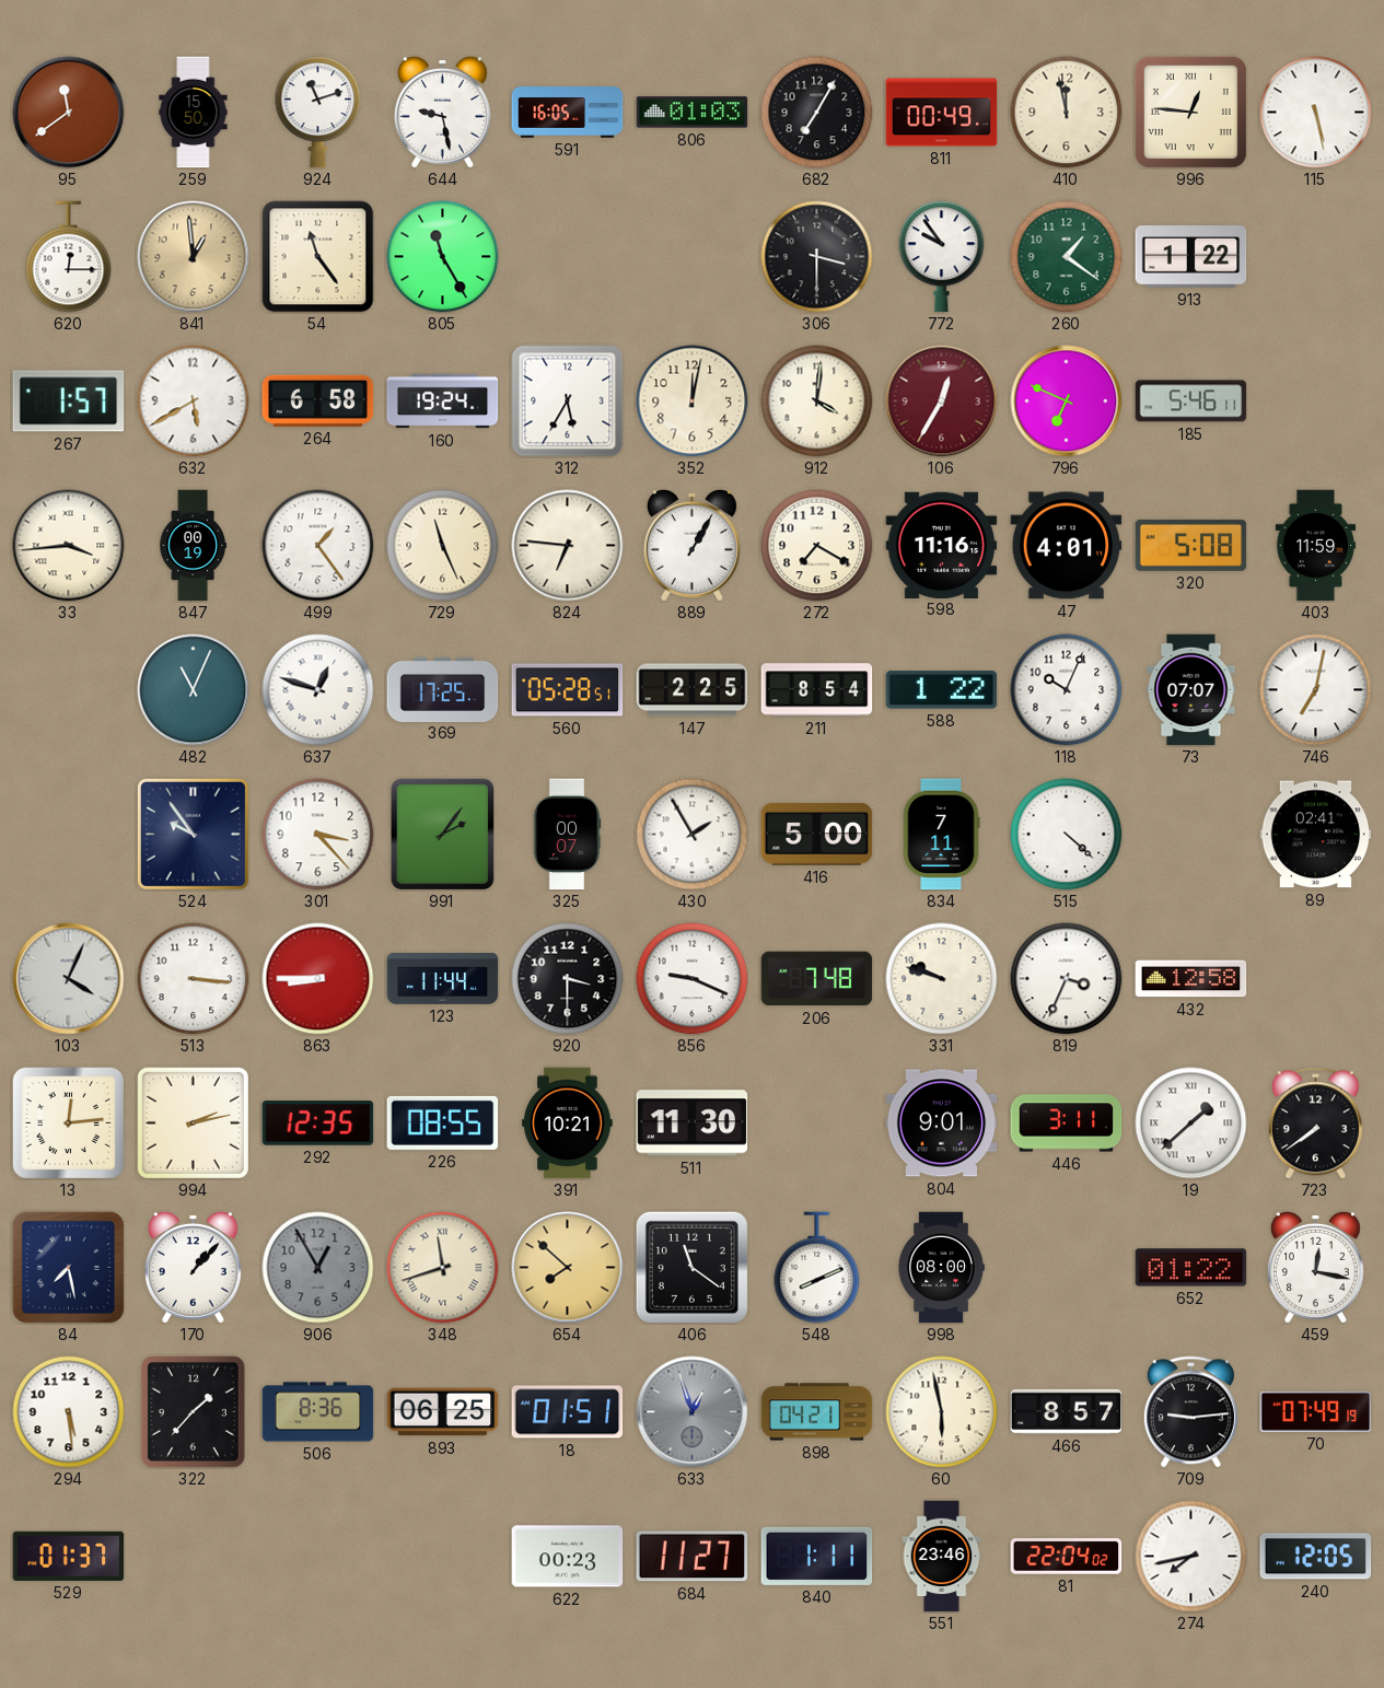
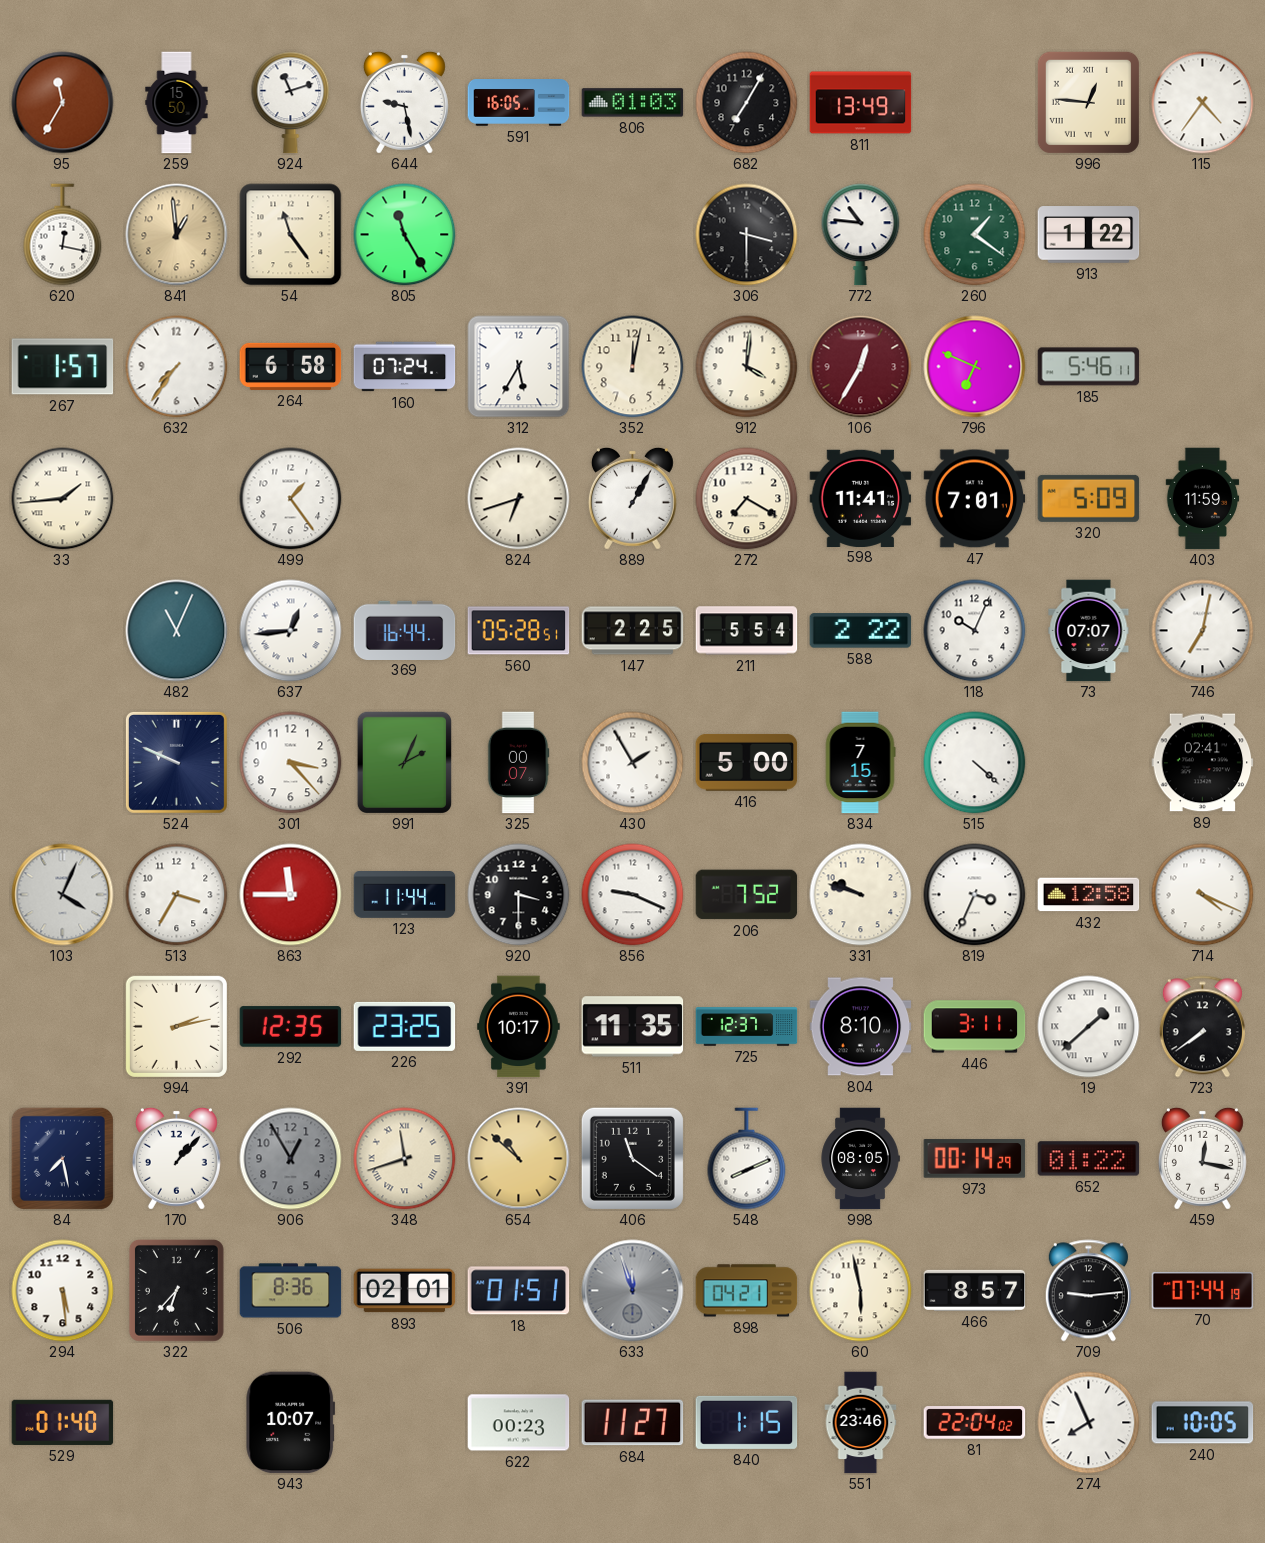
95: 11:39 -> 11:35
811: 00:49 -> 13:49
410: 11:58 -> none
115: 5:28 -> 4:36
620: 12:15 -> 12:17
772: 9:54 -> 10:46
632: 5:40 -> 7:36
160: 19:24 -> 07:24
33: 3:44 -> 1:44
847: 00:19 -> none
729: 11:26 -> none
824: 6:46 -> 6:42
598: 11:16 -> 11:41
47: 4:01 -> 7:01
320: 5:08 -> 5:09
637: 12:48 -> 12:44
369: 17:25 -> 16:44
211: 8:54 -> 5:54
588: 1:22 -> 2:22
524: 9:54 -> 9:49
991: 2:06 -> 2:04
834: 7:11 -> 7:15
513: 3:16 -> 3:35
863: 8:45 -> 11:45
206: 7:48 -> 7:52
714: none -> 4:19
13: 12:14 -> none
226: 08:55 -> 23:25
391: 10:21 -> 10:17
511: 11:30 -> 11:35
725: none -> 12:37
804: 9:01 -> 8:10
654: 7:52 -> 10:52
998: 08:00 -> 08:05
973: none -> 00:14
322: 1:37 -> 6:37
893: 06:25 -> 02:01
633: 12:57 -> 11:57
70: 07:49 -> 07:44
529: 01:37 -> 01:40
943: none -> 10:07
840: 1:11 -> 1:15
274: 7:43 -> 7:56
240: 12:05 -> 10:05
